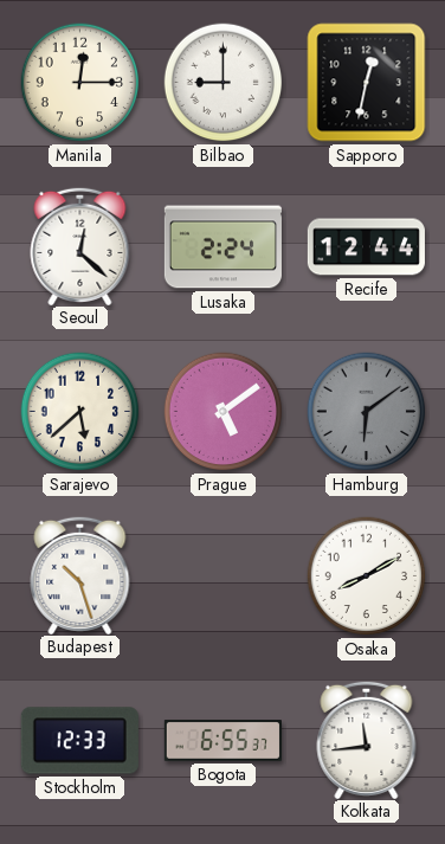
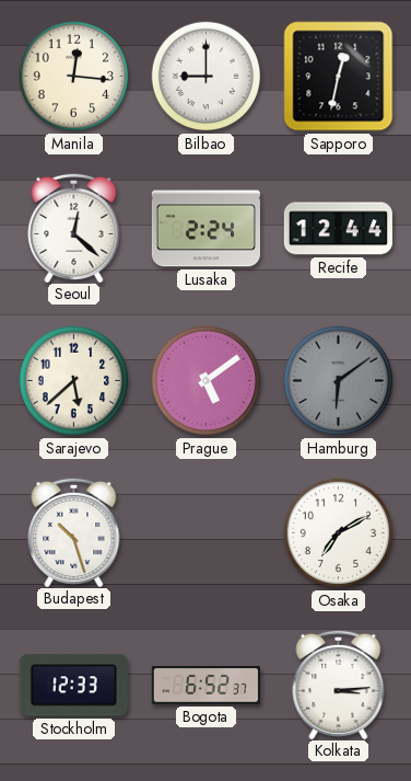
Manila: 12:15 -> 12:16
Osaka: 8:10 -> 7:10
Bogota: 6:55 -> 6:52
Kolkata: 11:44 -> 3:14
